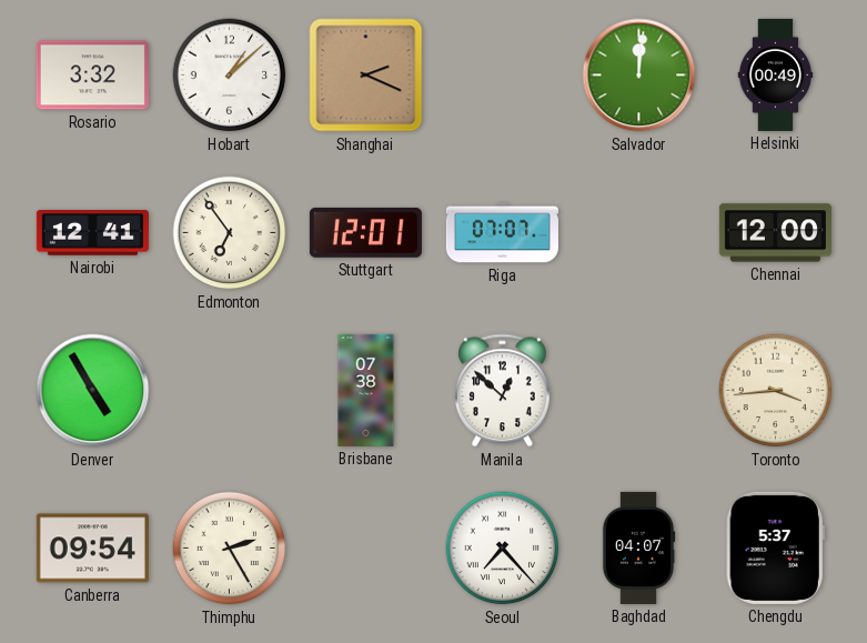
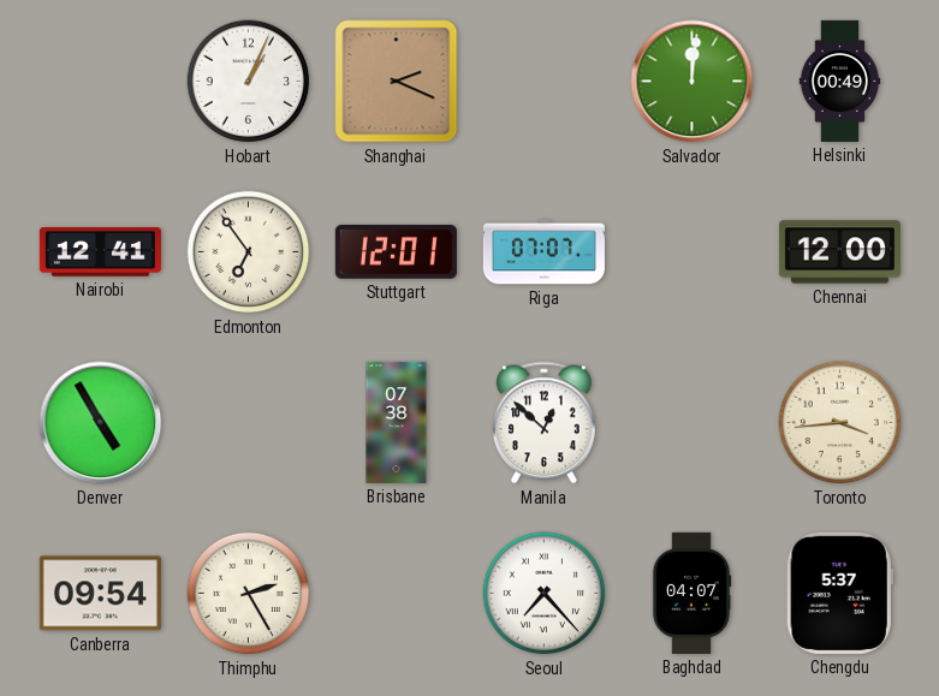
Rosario: 3:32 -> none
Hobart: 1:08 -> 1:04
